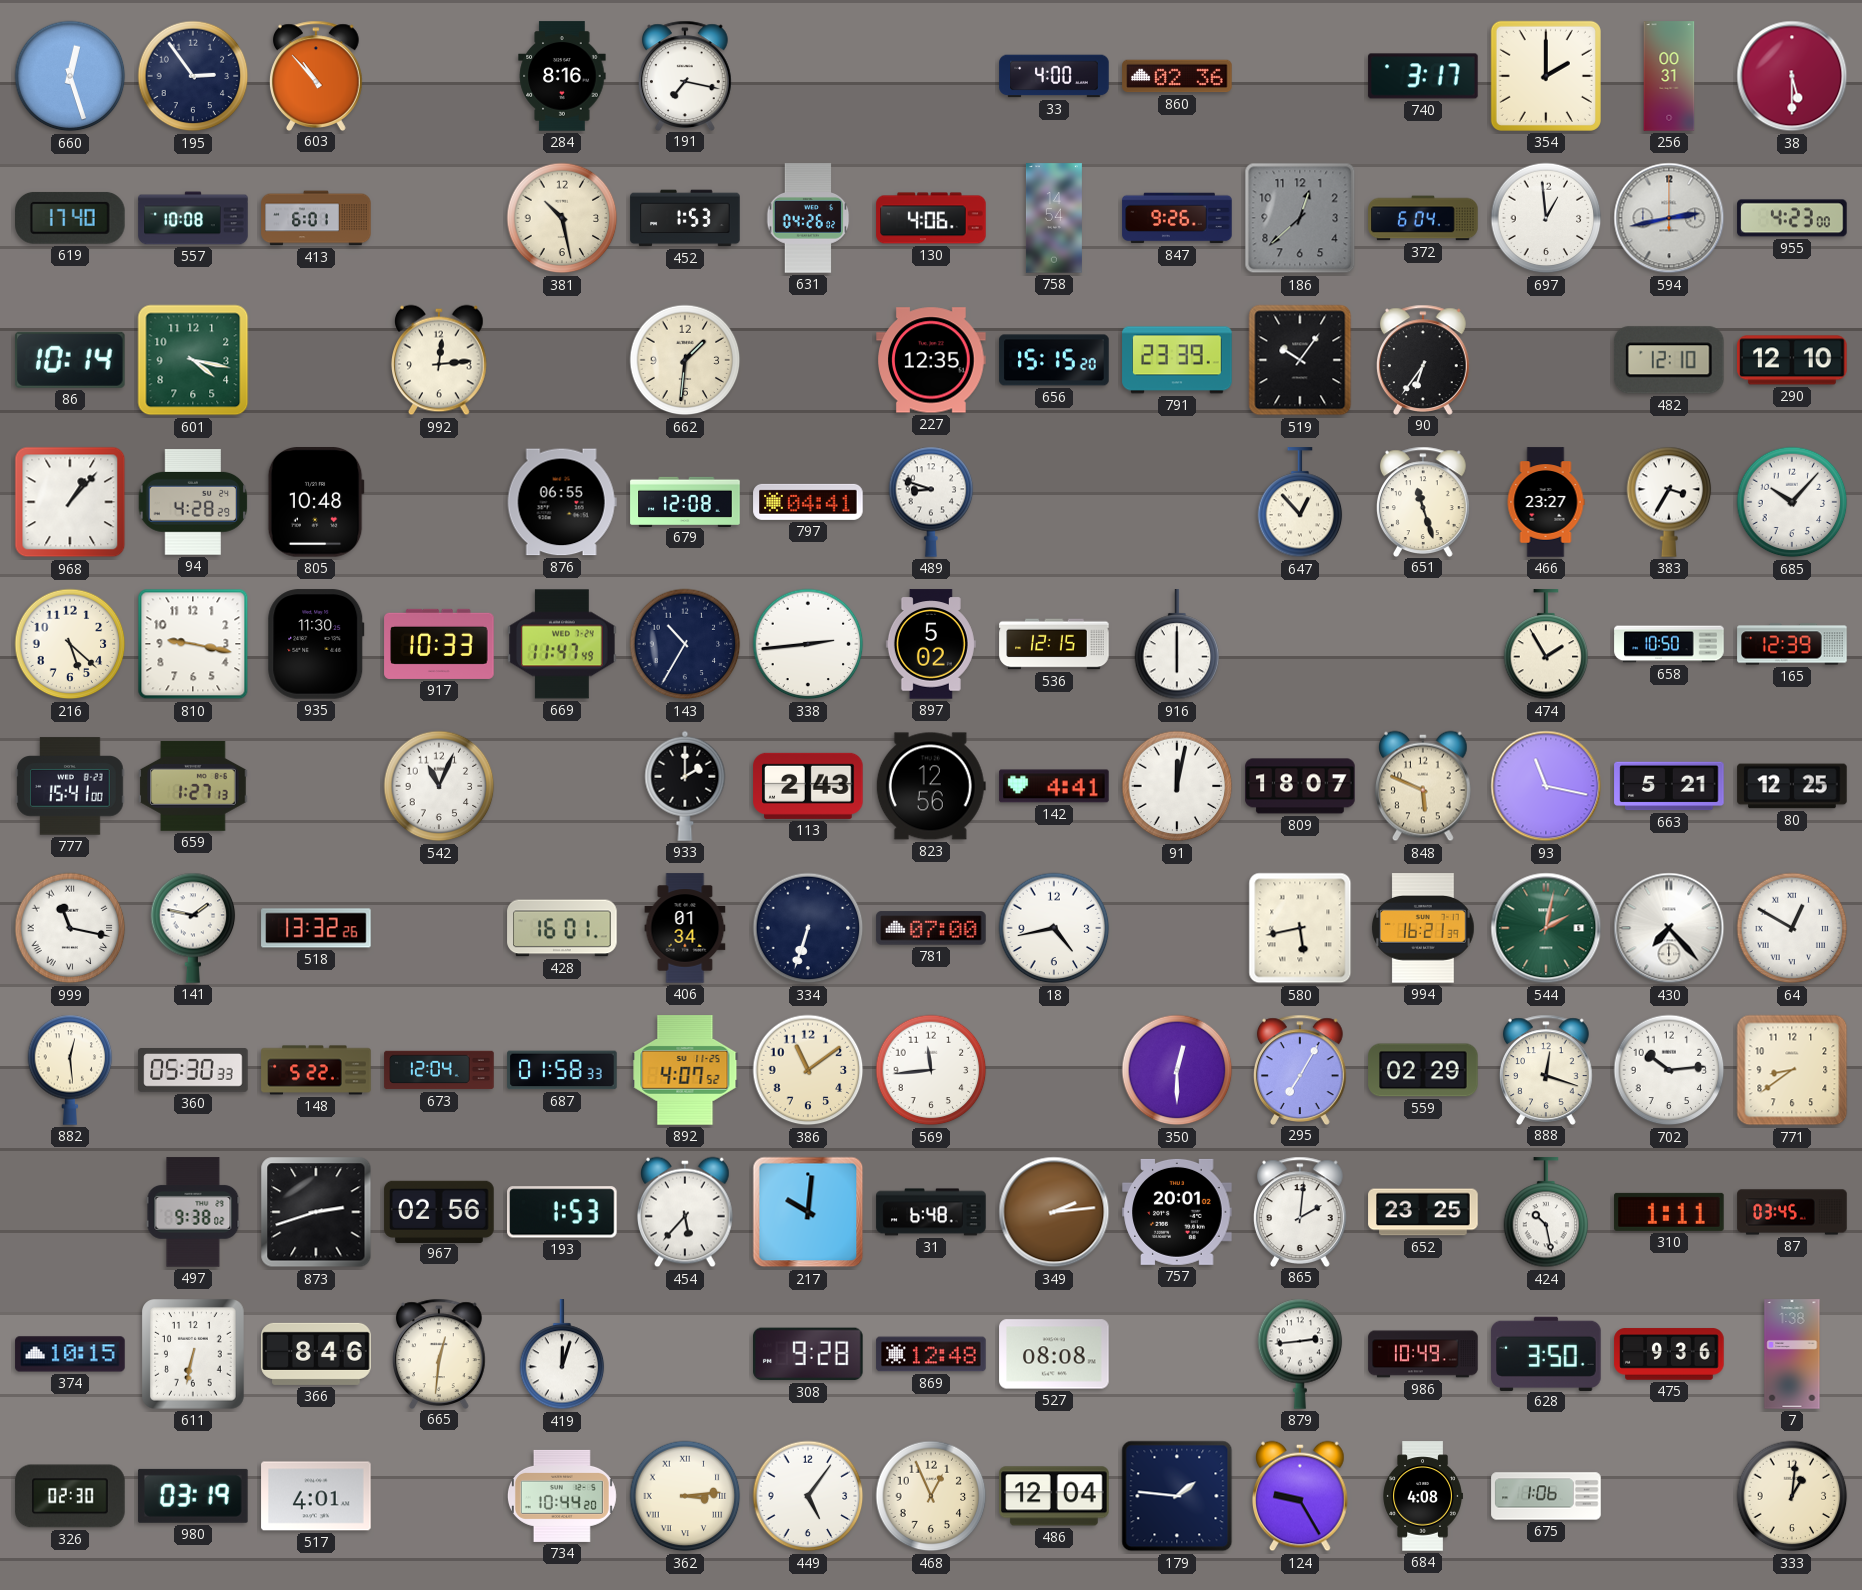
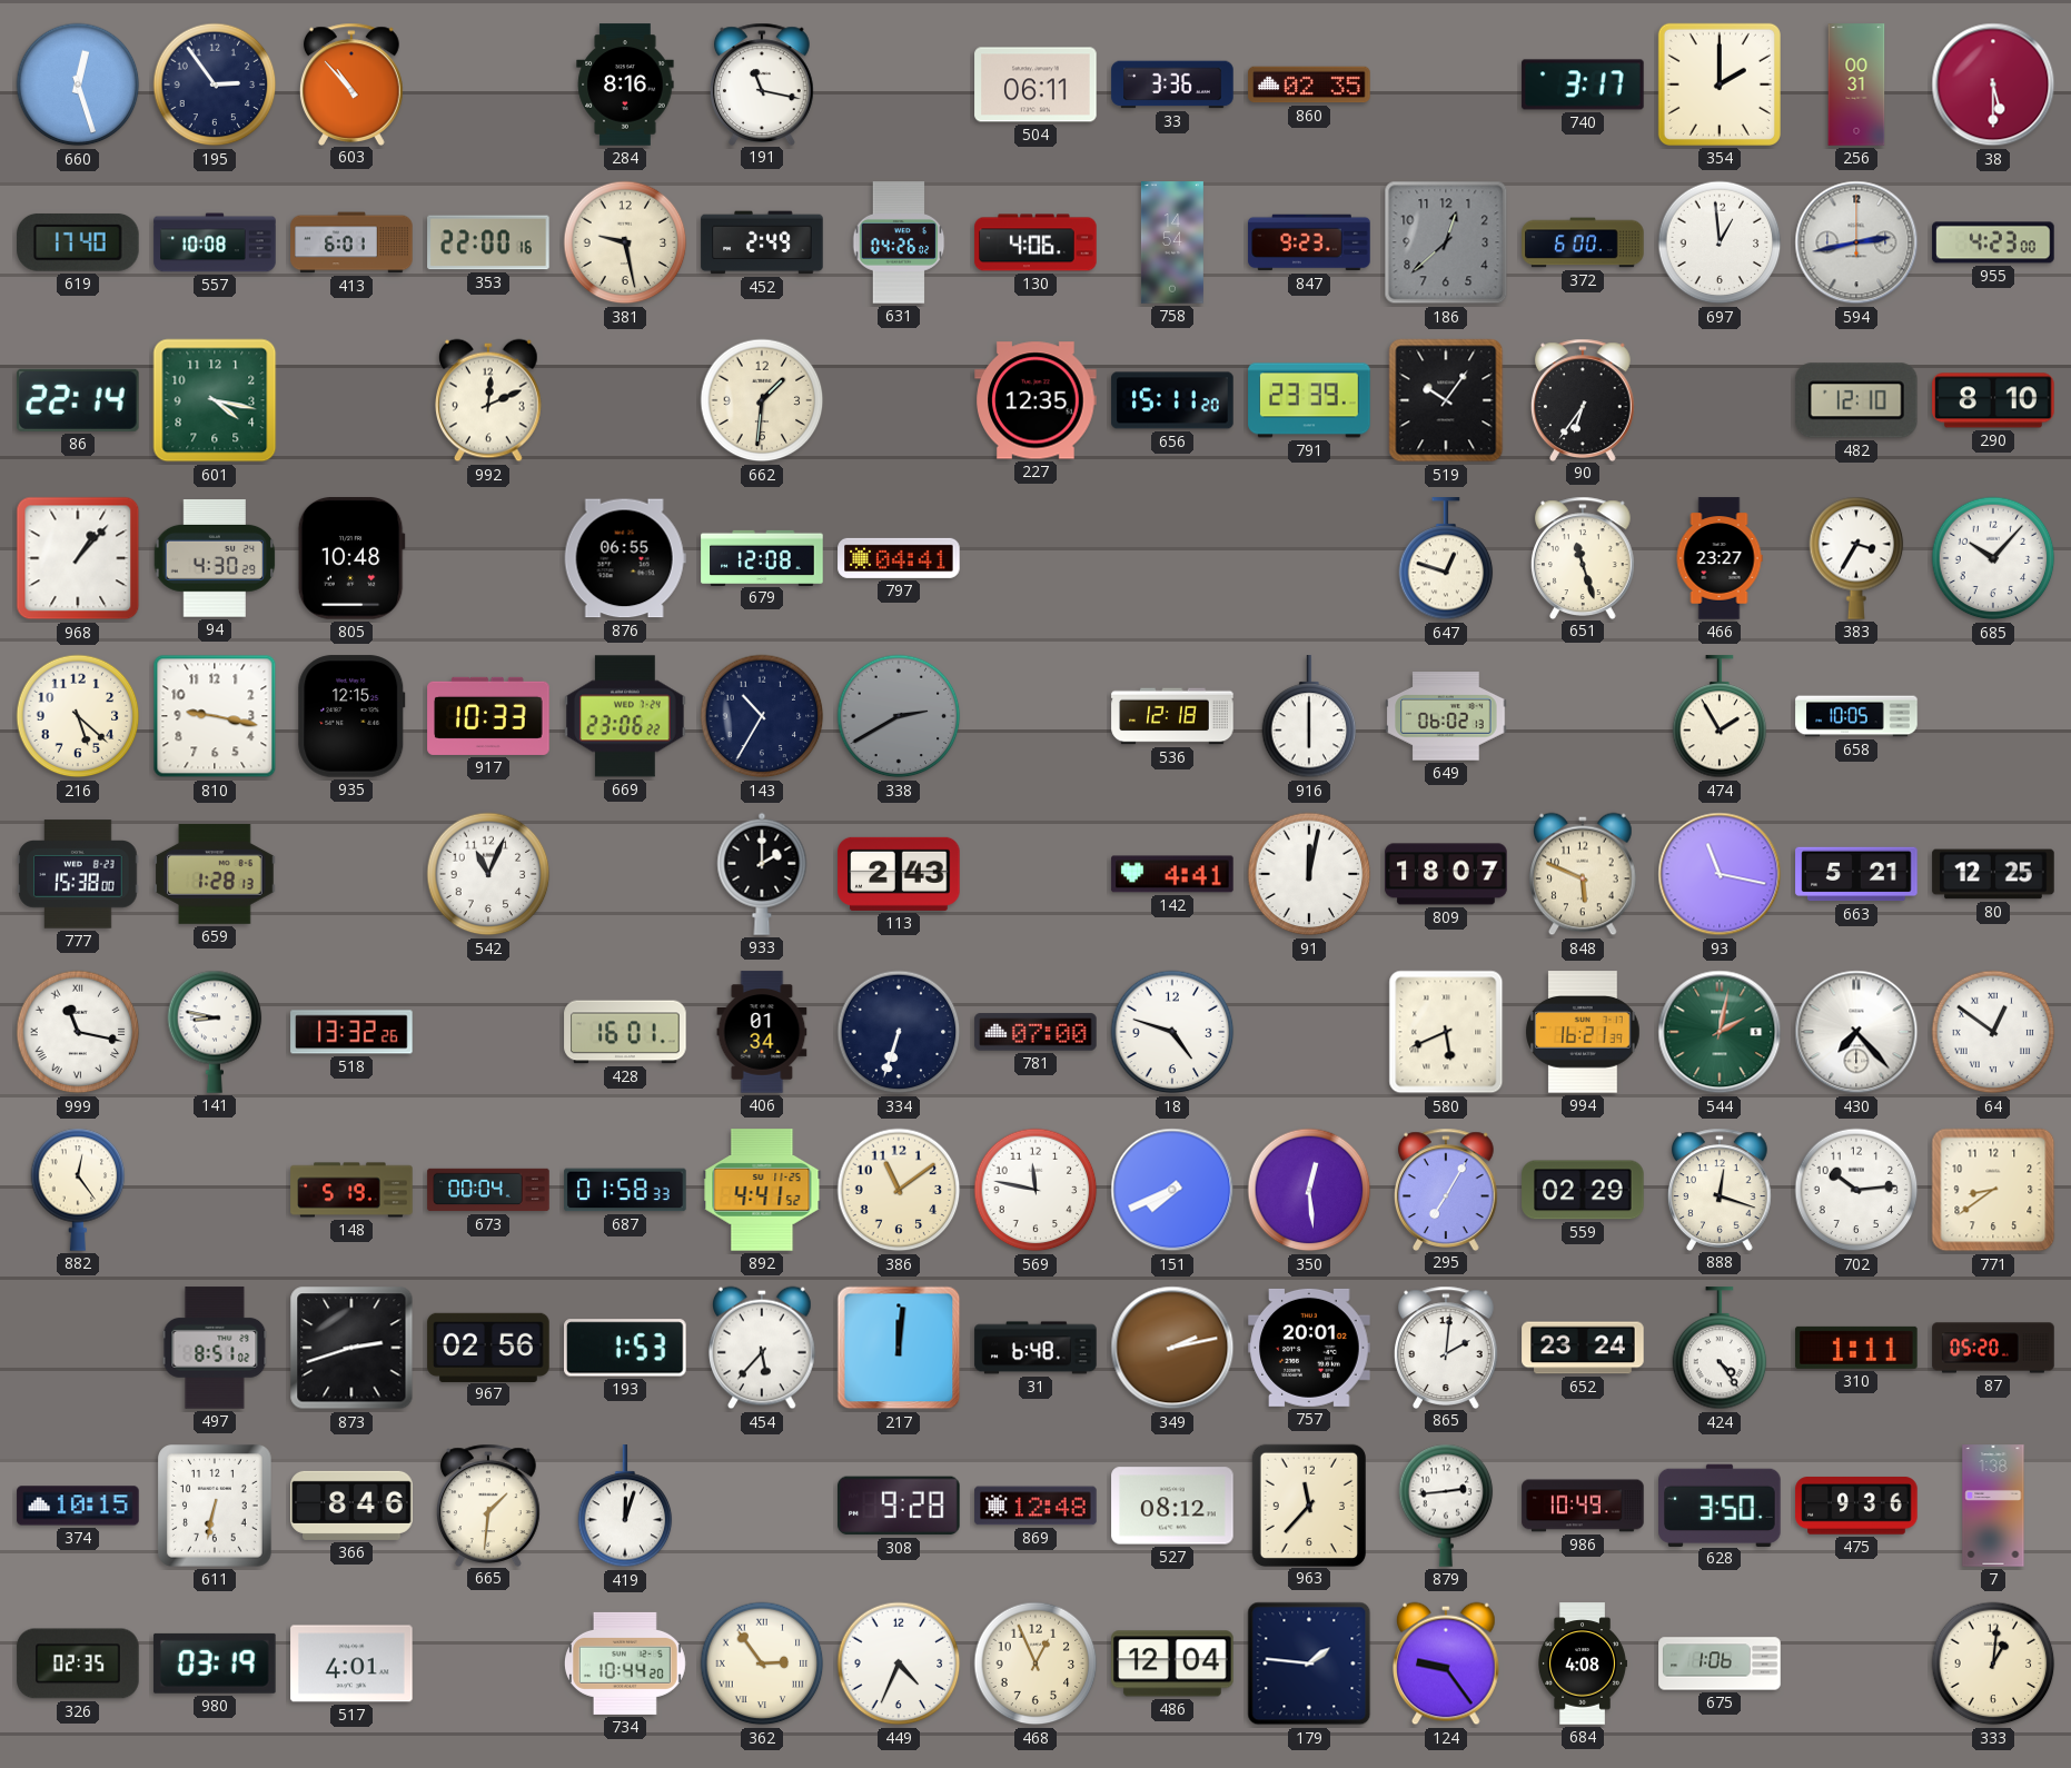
191: 7:17 -> 11:17
504: none -> 06:11
33: 4:00 -> 3:36
860: 02:36 -> 02:35
353: none -> 22:00
381: 10:28 -> 9:28
452: 1:53 -> 2:49
847: 9:26 -> 9:23
372: 6:04 -> 6:00
86: 10:14 -> 22:14
992: 12:14 -> 12:11
656: 15:15 -> 15:11
290: 12:10 -> 8:10
94: 4:28 -> 4:30
489: 8:48 -> none
647: 12:53 -> 12:48
935: 11:30 -> 12:15
669: 11:47 -> 23:06
338: 2:44 -> 2:40
338 dial: white -> grey
897: 5:02 -> none
536: 12:15 -> 12:18
649: none -> 06:02
658: 10:50 -> 10:05
165: 12:39 -> none
777: 15:41 -> 15:38
659: 1:27 -> 1:28
823: 12:56 -> none
141: 1:47 -> 8:47
18: 4:43 -> 4:48
580: 5:43 -> 5:41
64: 12:50 -> 12:51
882: 12:29 -> 12:24
360: 05:30 -> none
148: 5:22 -> 5:19
673: 12:04 -> 00:04
892: 4:07 -> 4:41
569: 11:44 -> 11:47
151: none -> 7:41
350: 12:30 -> 12:29
497: 9:38 -> 8:51
217: 10:01 -> 12:01
349: 2:14 -> 2:13
652: 23:25 -> 23:24
424: 10:28 -> 4:24
87: 03:45 -> 05:20
665: 12:31 -> 1:31
527: 08:08 -> 08:12
963: none -> 11:37
326: 02:30 -> 02:35
362: 3:14 -> 2:54
449: 5:06 -> 4:34
124: 9:25 -> 9:24
